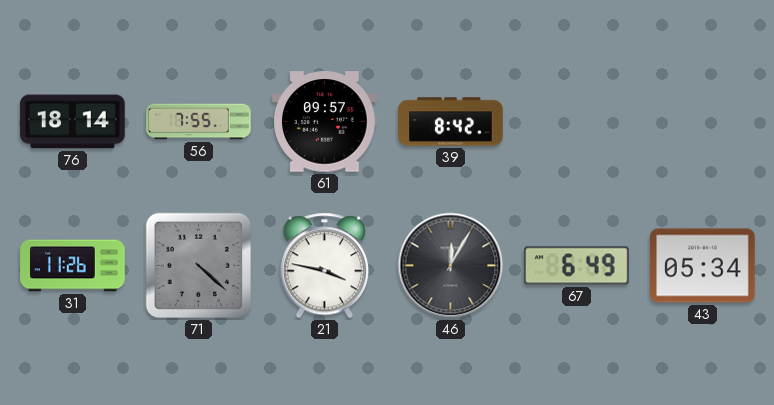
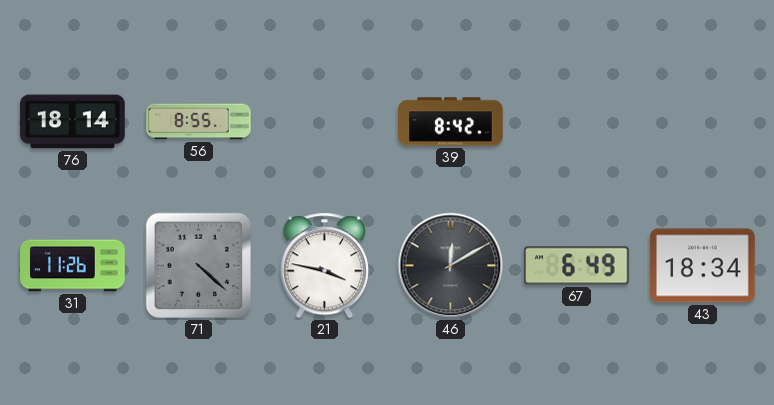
56: 7:55 -> 8:55
61: 09:57 -> none
46: 12:05 -> 12:10
43: 05:34 -> 18:34
